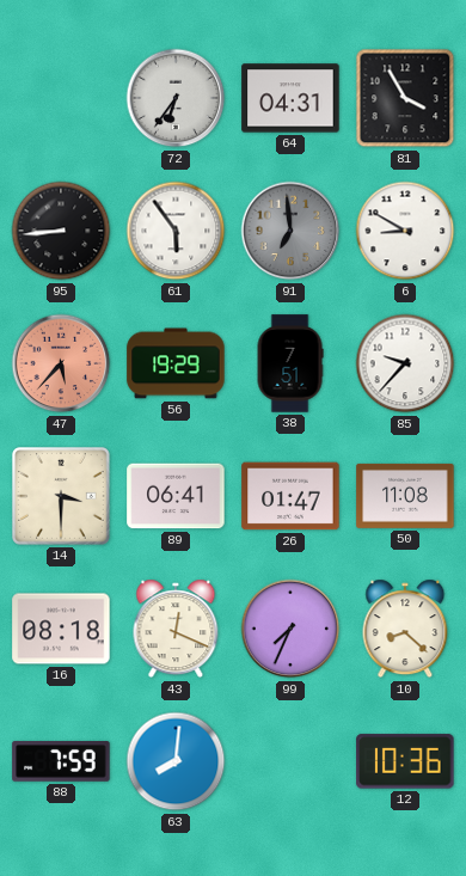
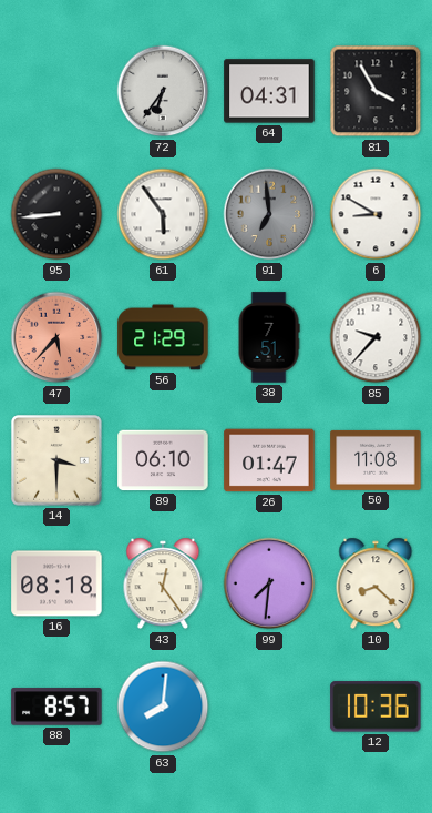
56: 19:29 -> 21:29
89: 06:41 -> 06:10
43: 12:19 -> 12:24
99: 7:34 -> 7:31
88: 7:59 -> 8:57
